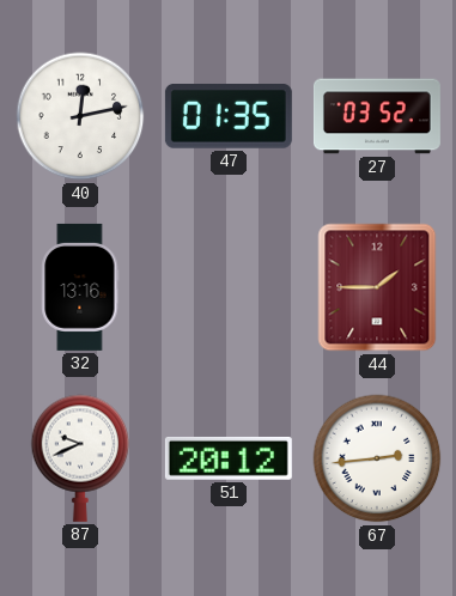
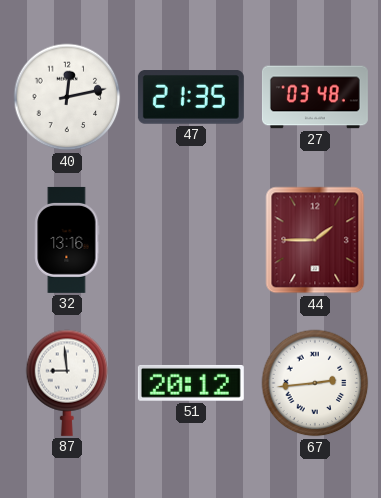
47: 01:35 -> 21:35
27: 03:52 -> 03:48
87: 9:41 -> 8:59
